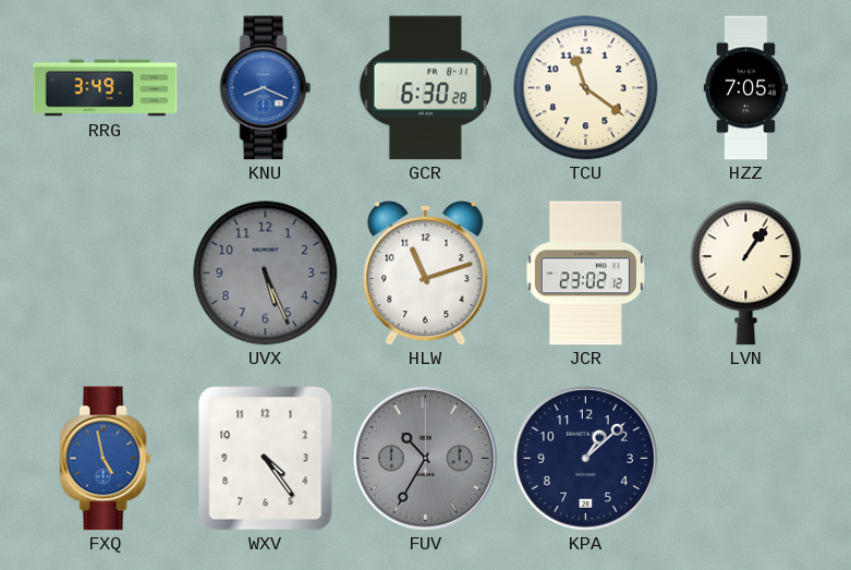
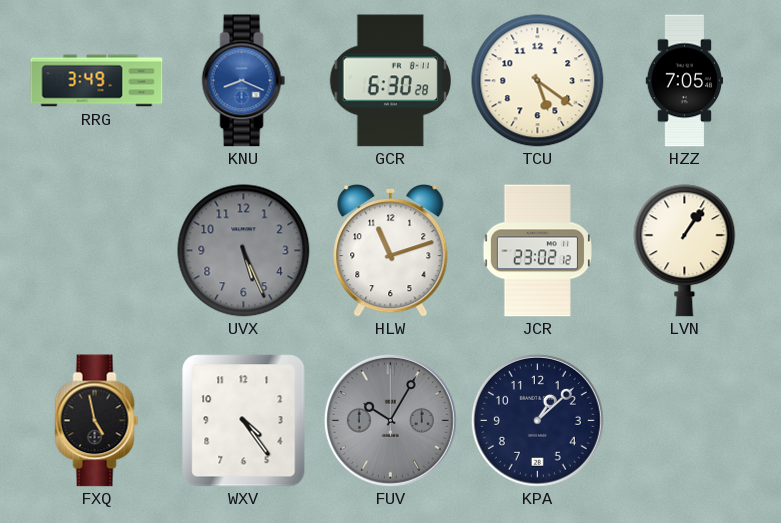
TCU: 11:21 -> 5:21
FXQ dial: blue -> black
FUV: 10:35 -> 10:05
